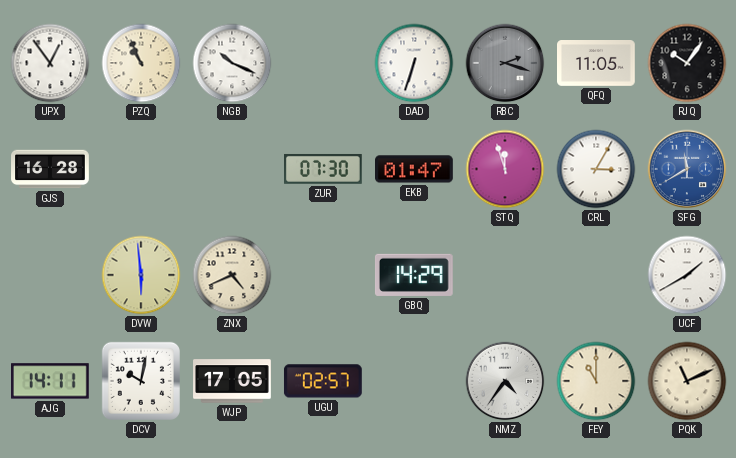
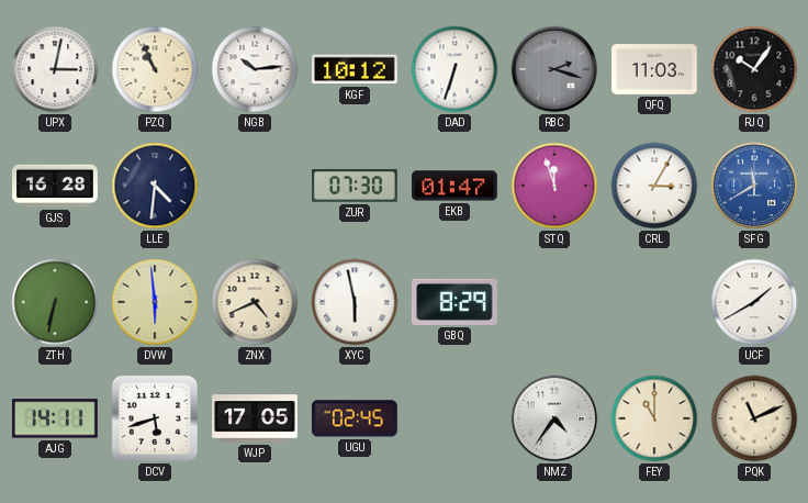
UPX: 12:54 -> 3:02
NGB: 10:19 -> 10:14
KGF: none -> 10:12
QFQ: 11:05 -> 11:03
LLE: none -> 4:31
ZTH: none -> 6:32
XYC: none -> 5:58
GBQ: 14:29 -> 8:29
DCV: 10:02 -> 5:42
UGU: 02:57 -> 02:45
